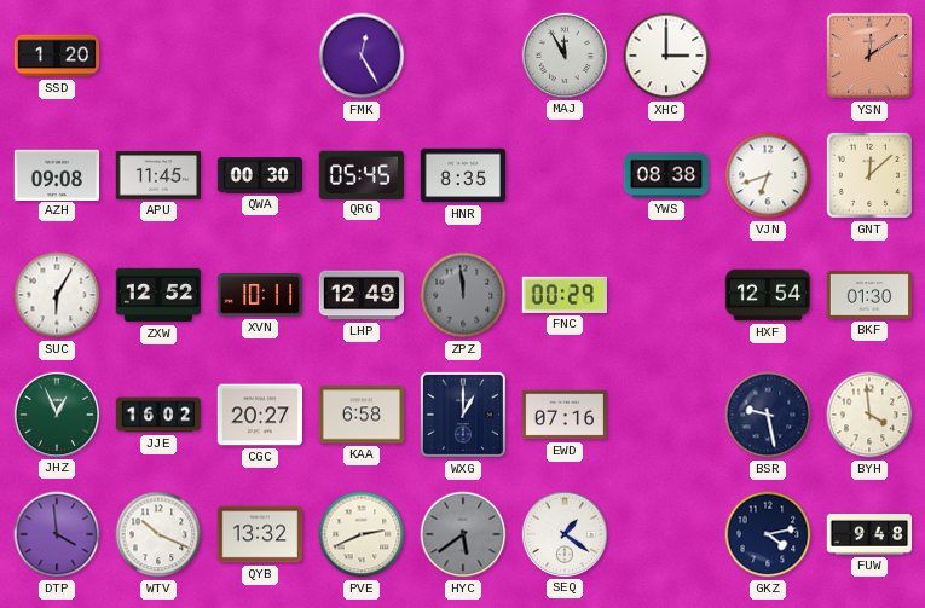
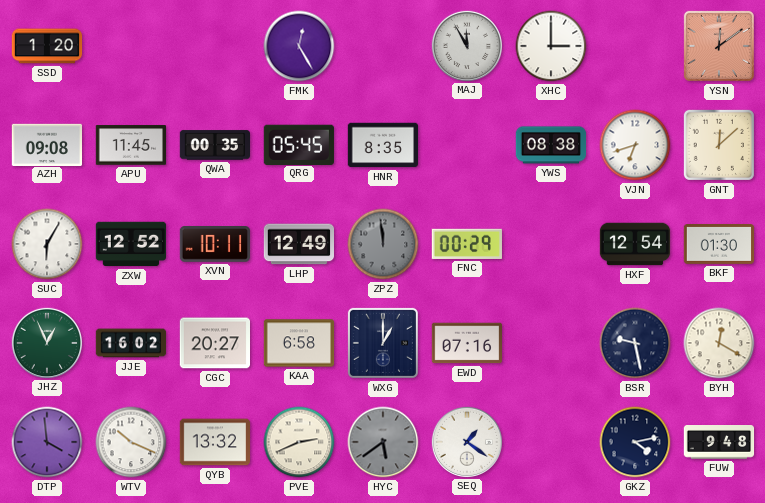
QWA: 00:30 -> 00:35
BYH: 3:59 -> 12:20
